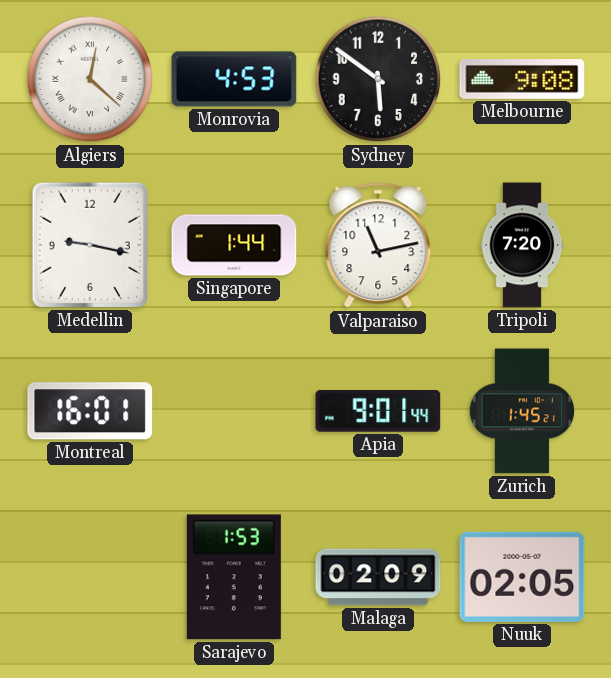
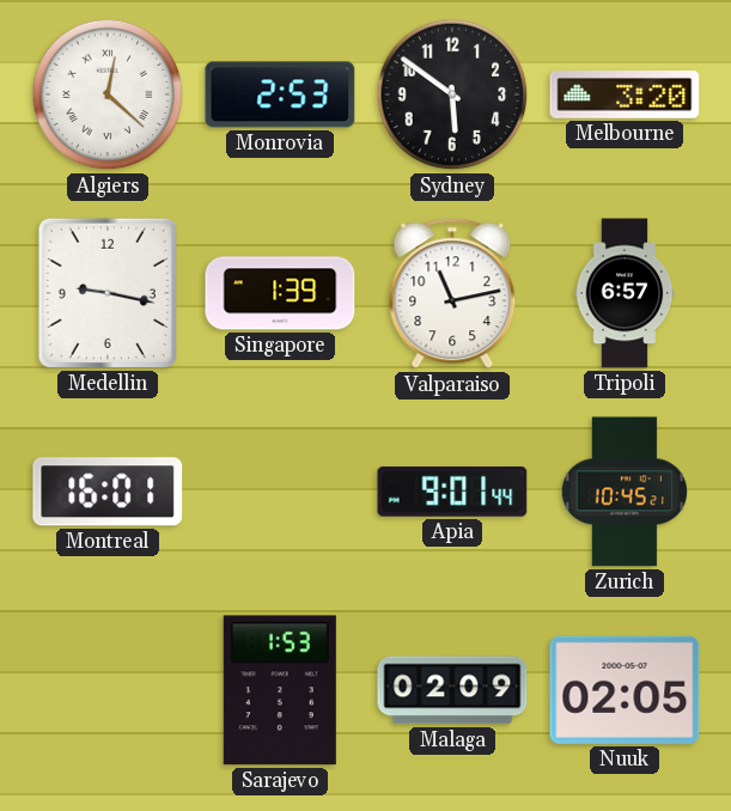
Monrovia: 4:53 -> 2:53
Melbourne: 9:08 -> 3:20
Singapore: 1:44 -> 1:39
Tripoli: 7:20 -> 6:57
Zurich: 1:45 -> 10:45
